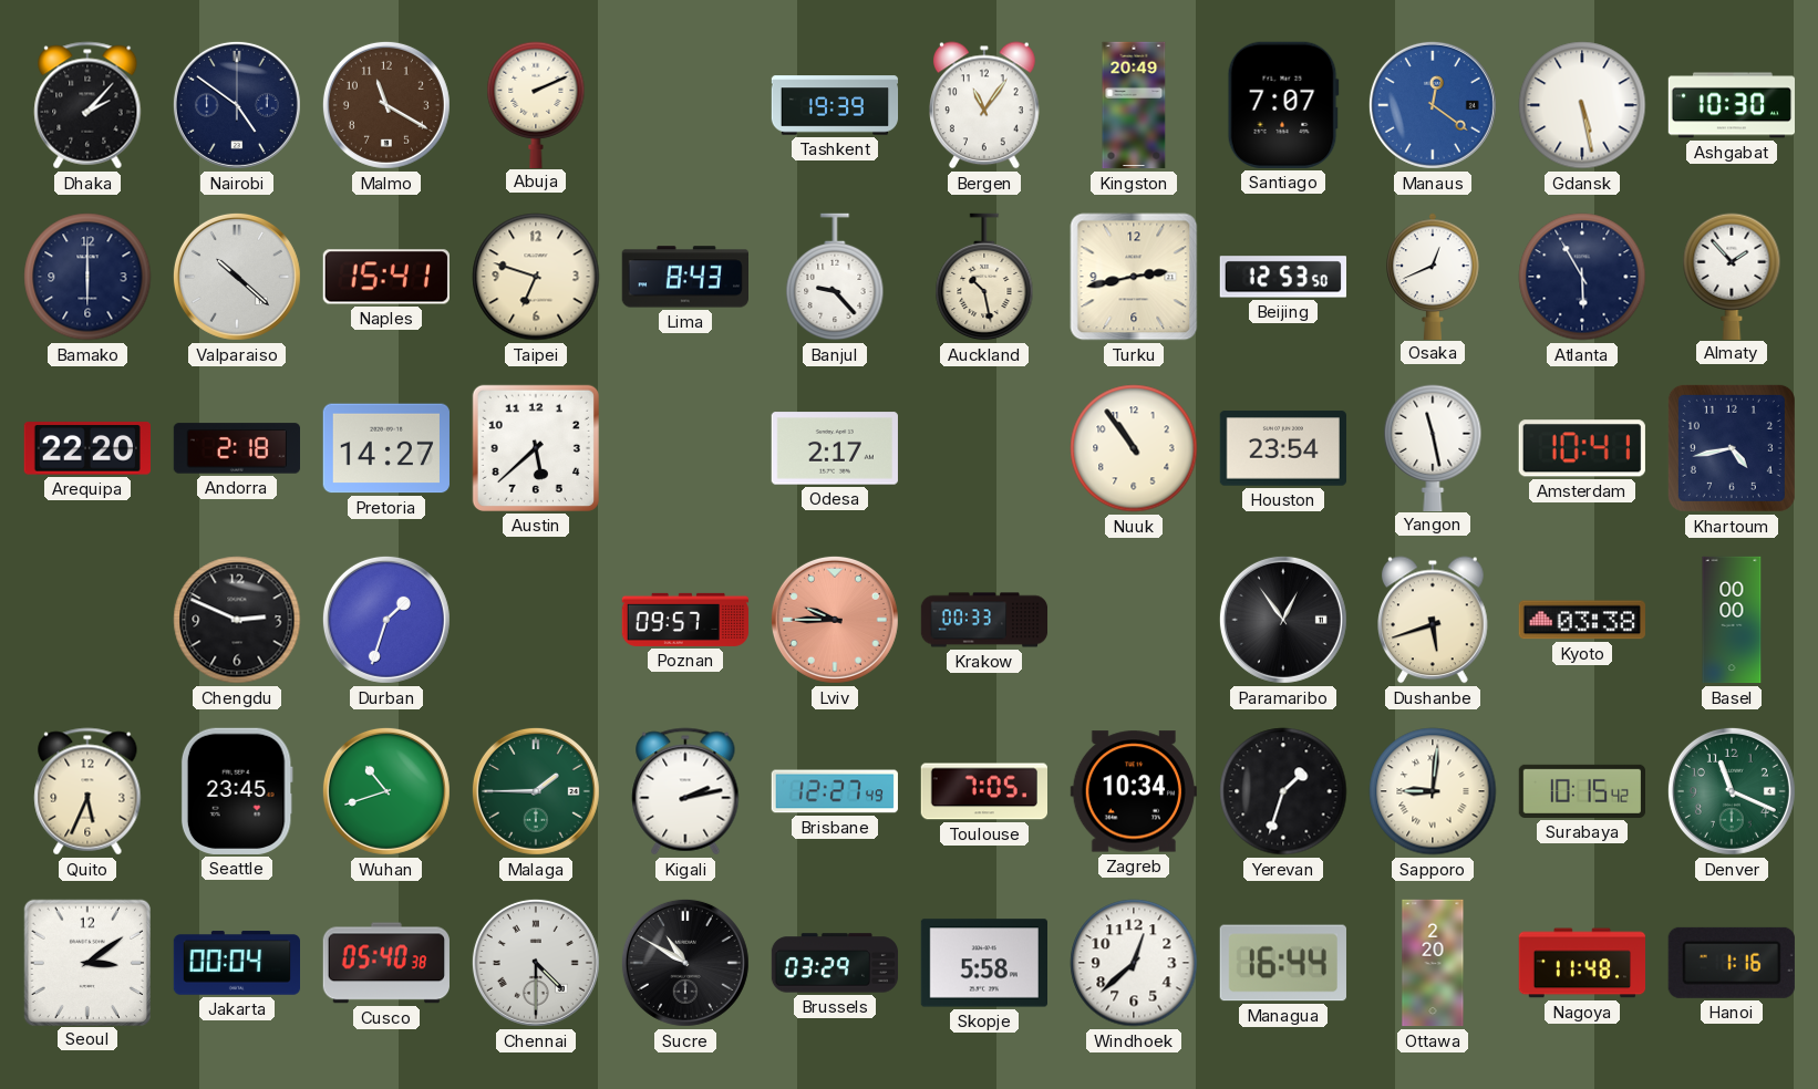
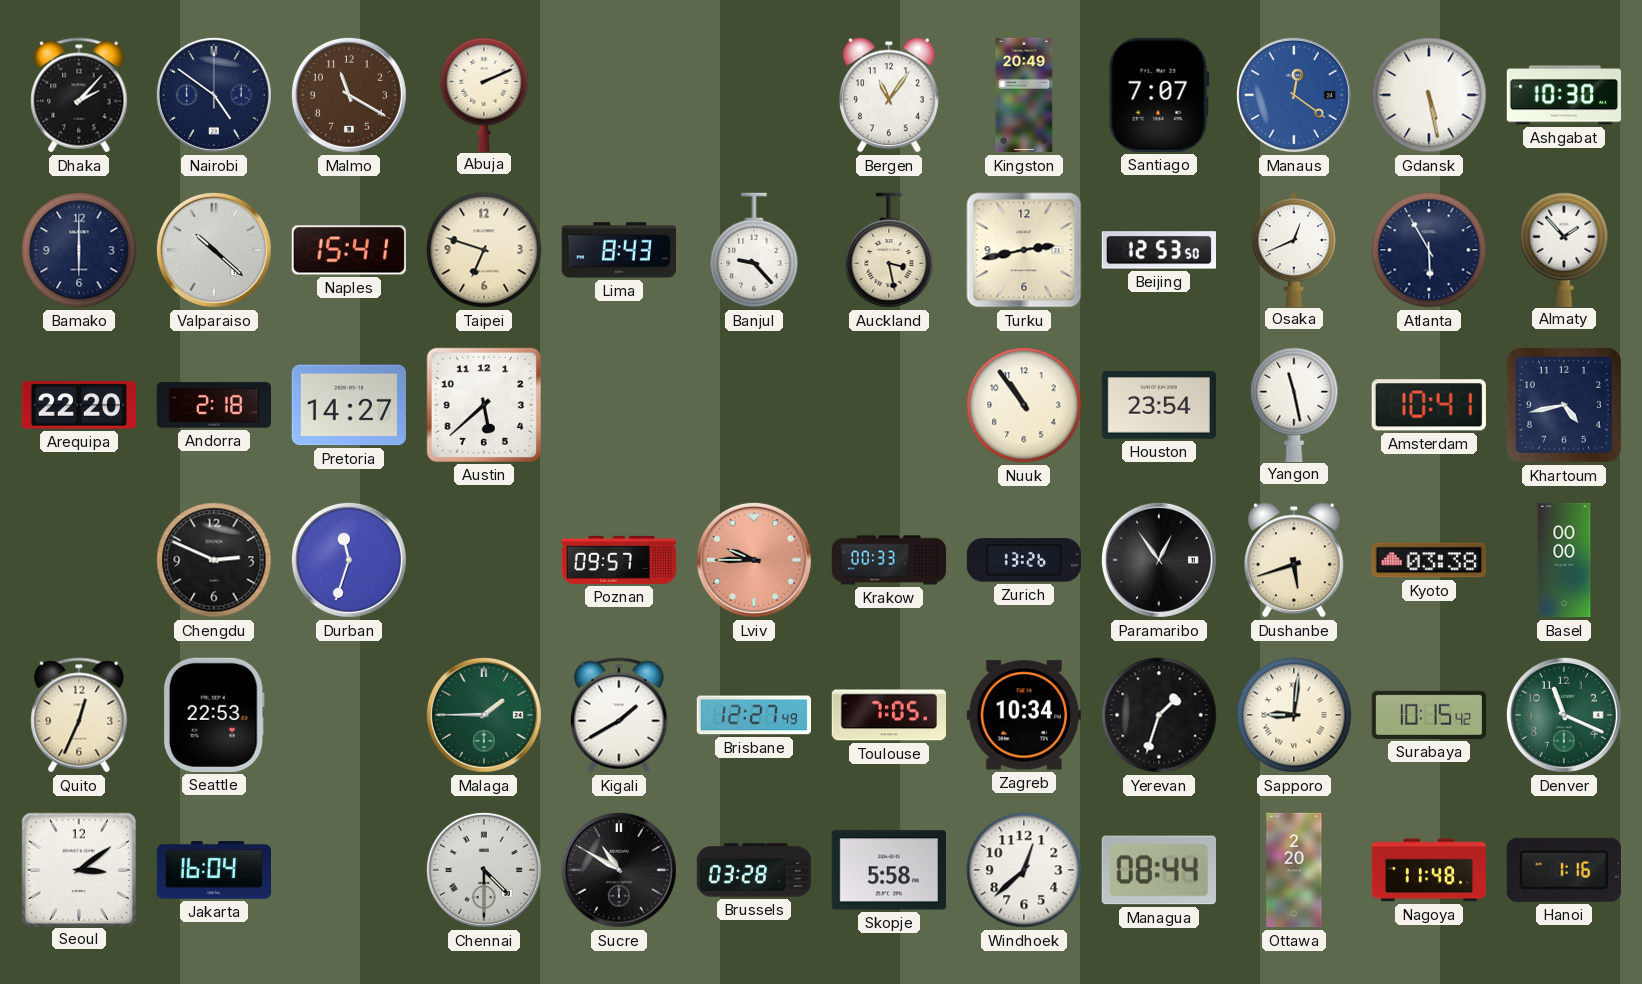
Tashkent: 19:39 -> none
Auckland: 10:28 -> 3:28
Odesa: 2:17 -> none
Durban: 1:33 -> 11:33
Zurich: none -> 13:26
Quito: 5:34 -> 12:34
Seattle: 23:45 -> 22:53
Wuhan: 10:42 -> none
Kigali: 2:13 -> 1:40
Jakarta: 00:04 -> 16:04
Cusco: 05:40 -> none
Brussels: 03:29 -> 03:28
Managua: 16:44 -> 08:44
